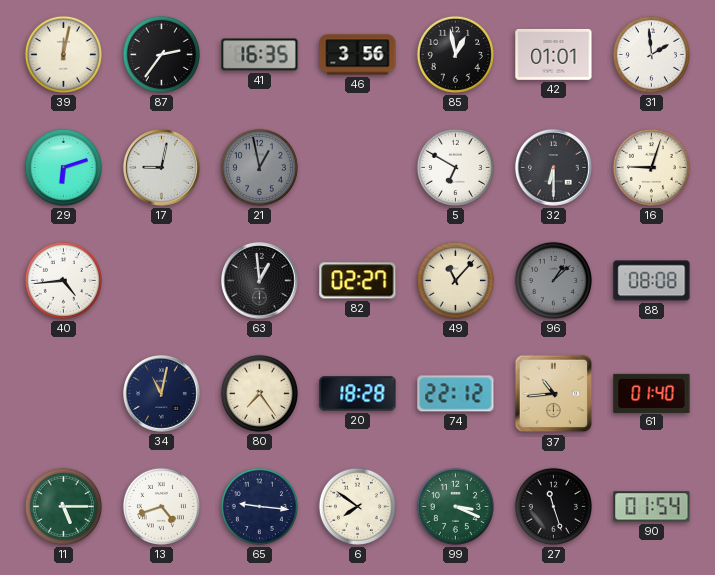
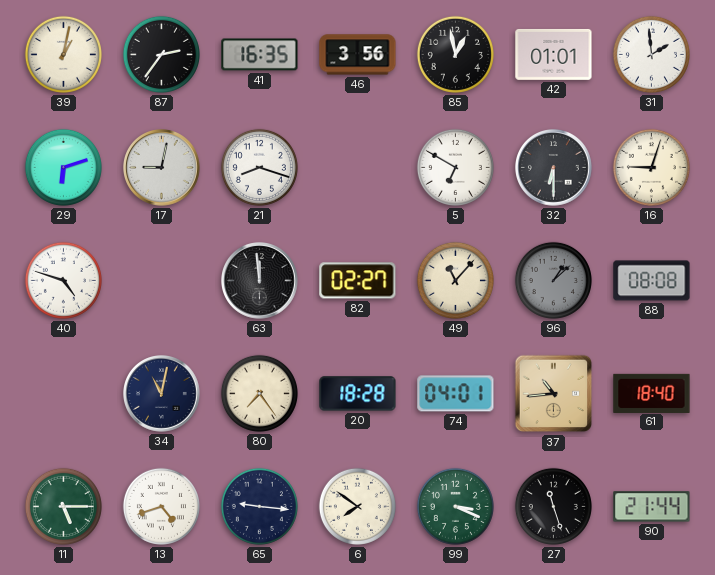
39: 12:02 -> 1:02
21: 12:58 -> 8:18
21 dial: grey -> white
40: 4:44 -> 4:48
63: 12:59 -> 11:59
74: 22:12 -> 04:01
61: 01:40 -> 18:40
90: 01:54 -> 21:44
